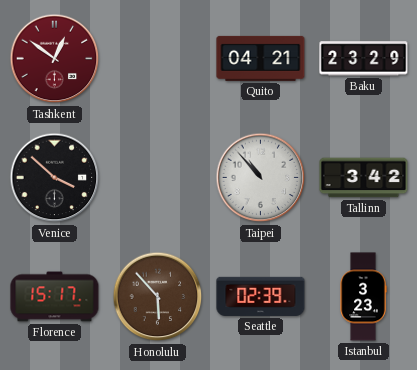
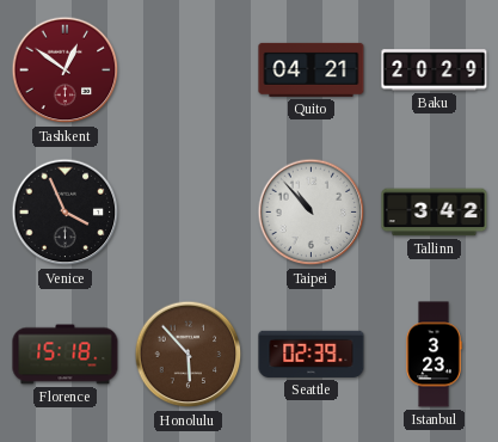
Baku: 23:29 -> 20:29
Venice: 3:52 -> 3:56
Florence: 15:17 -> 15:18
